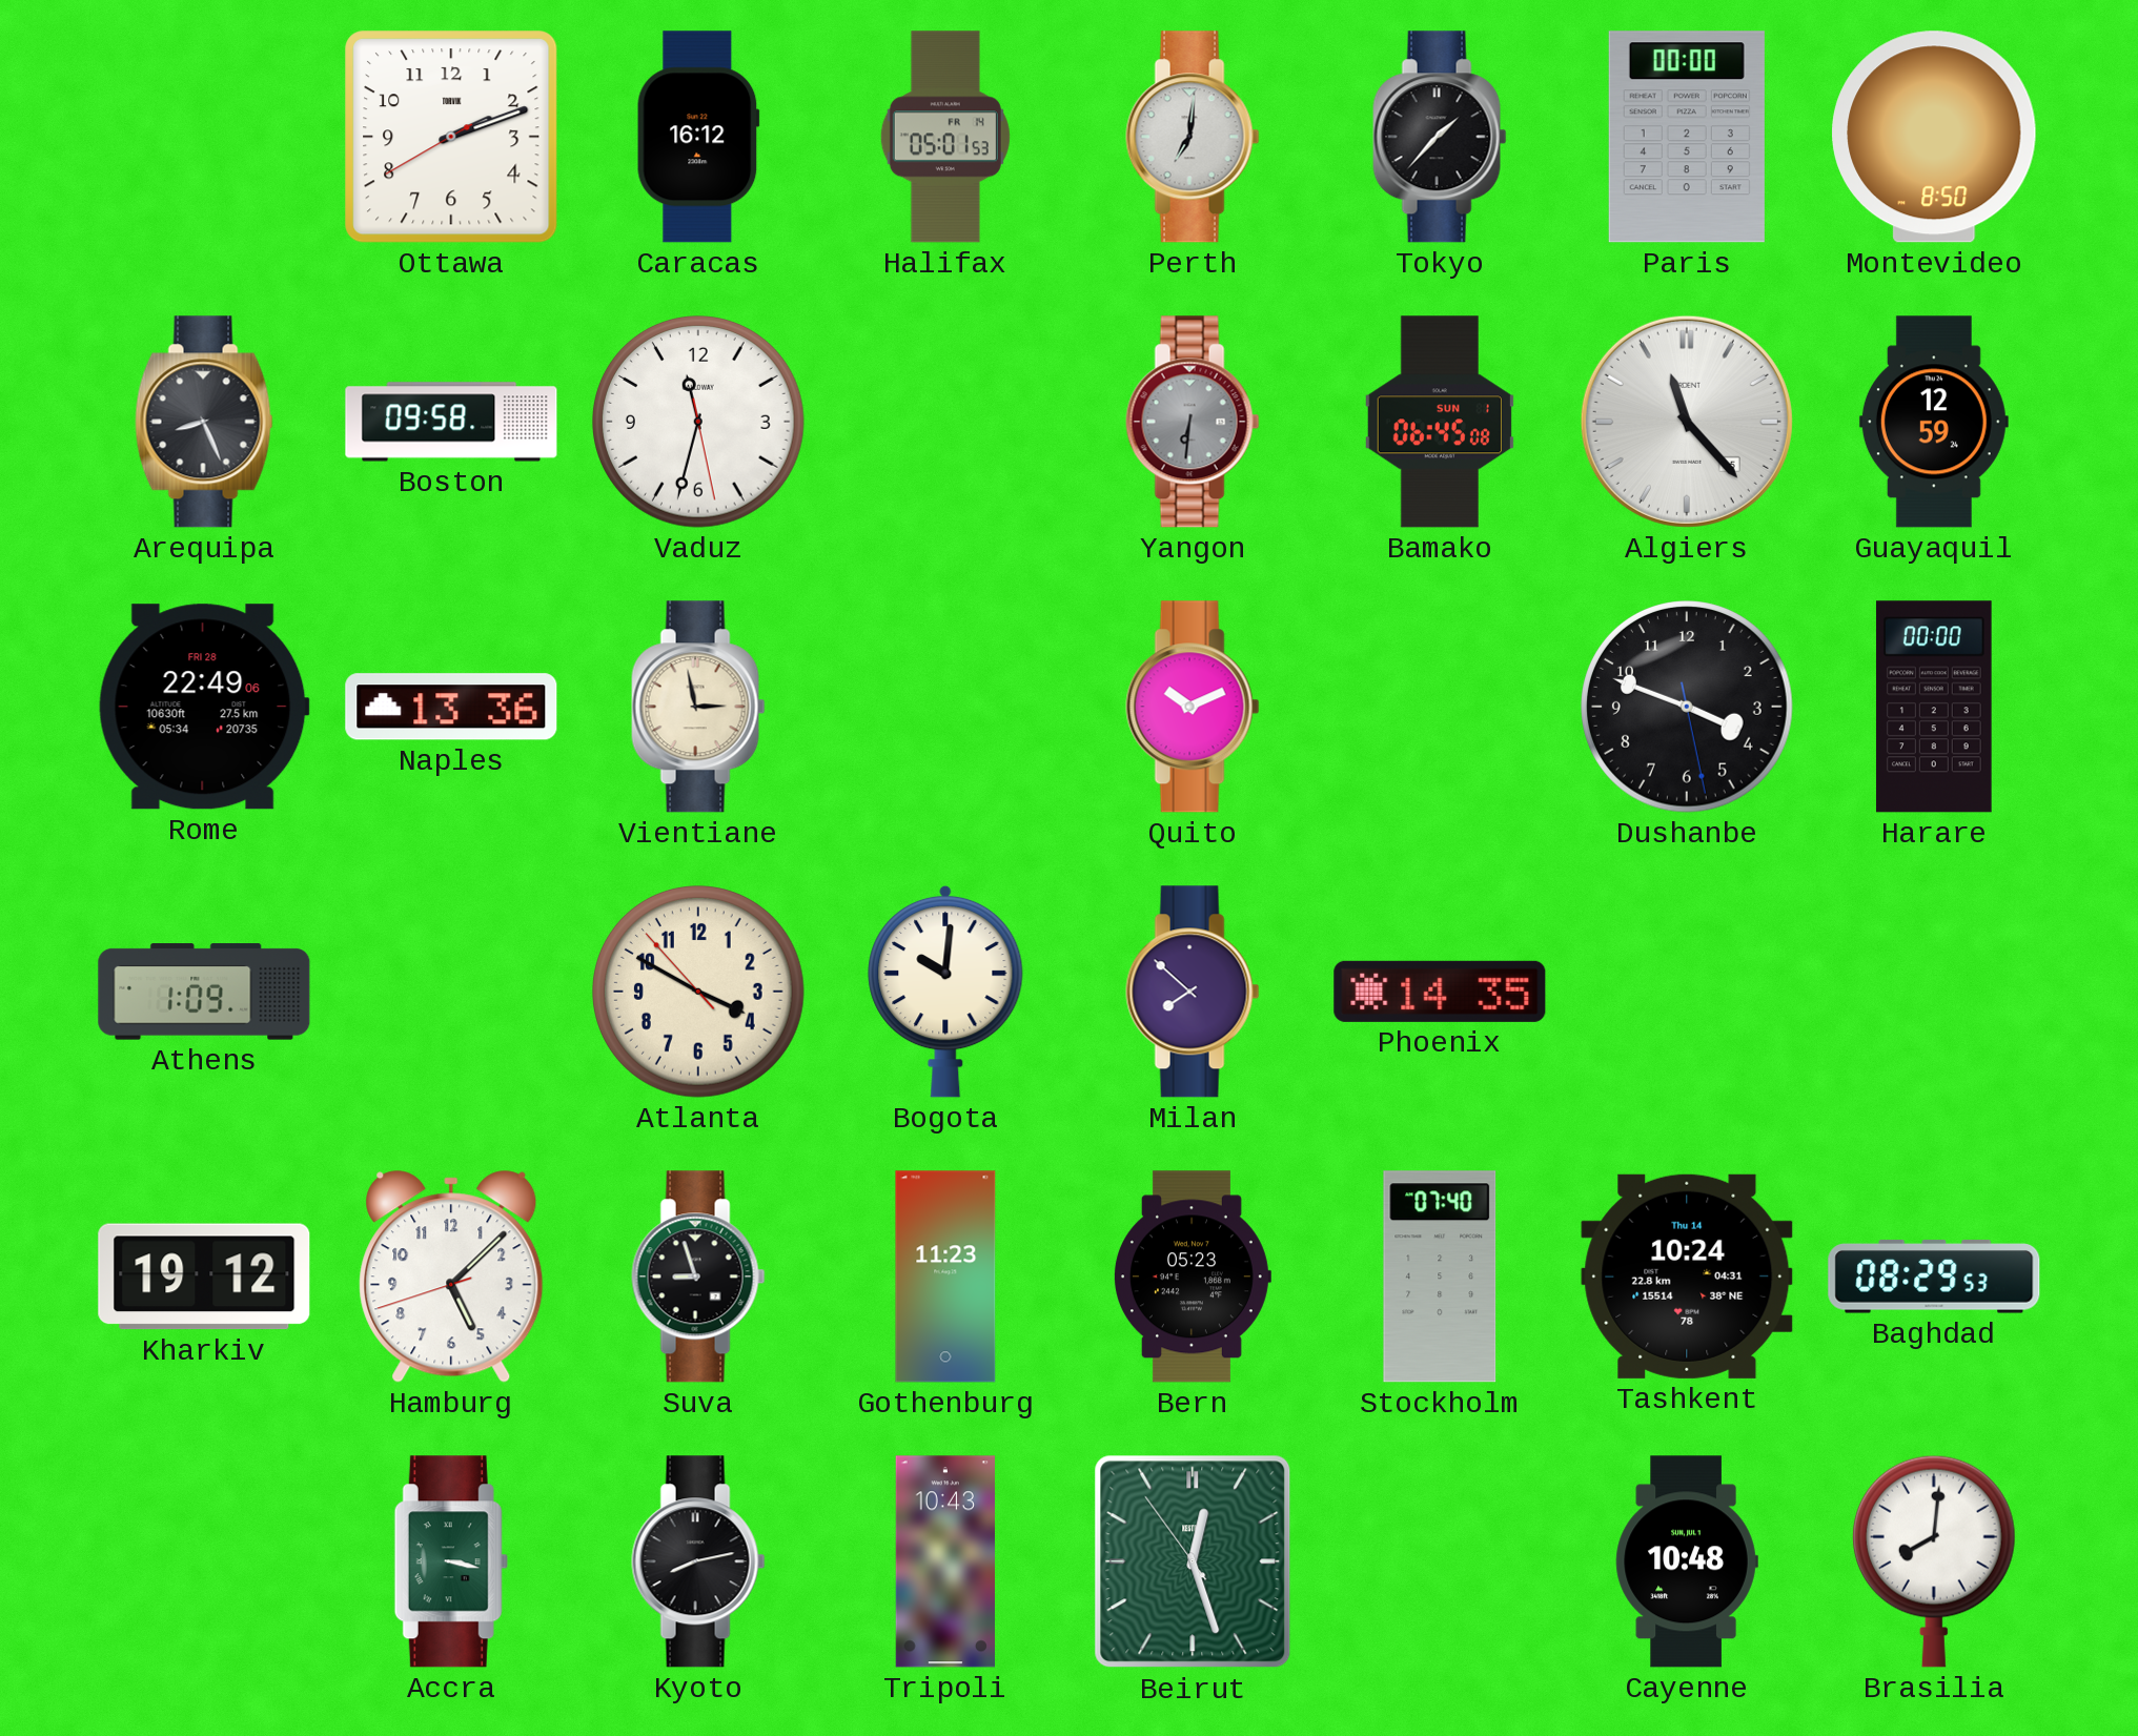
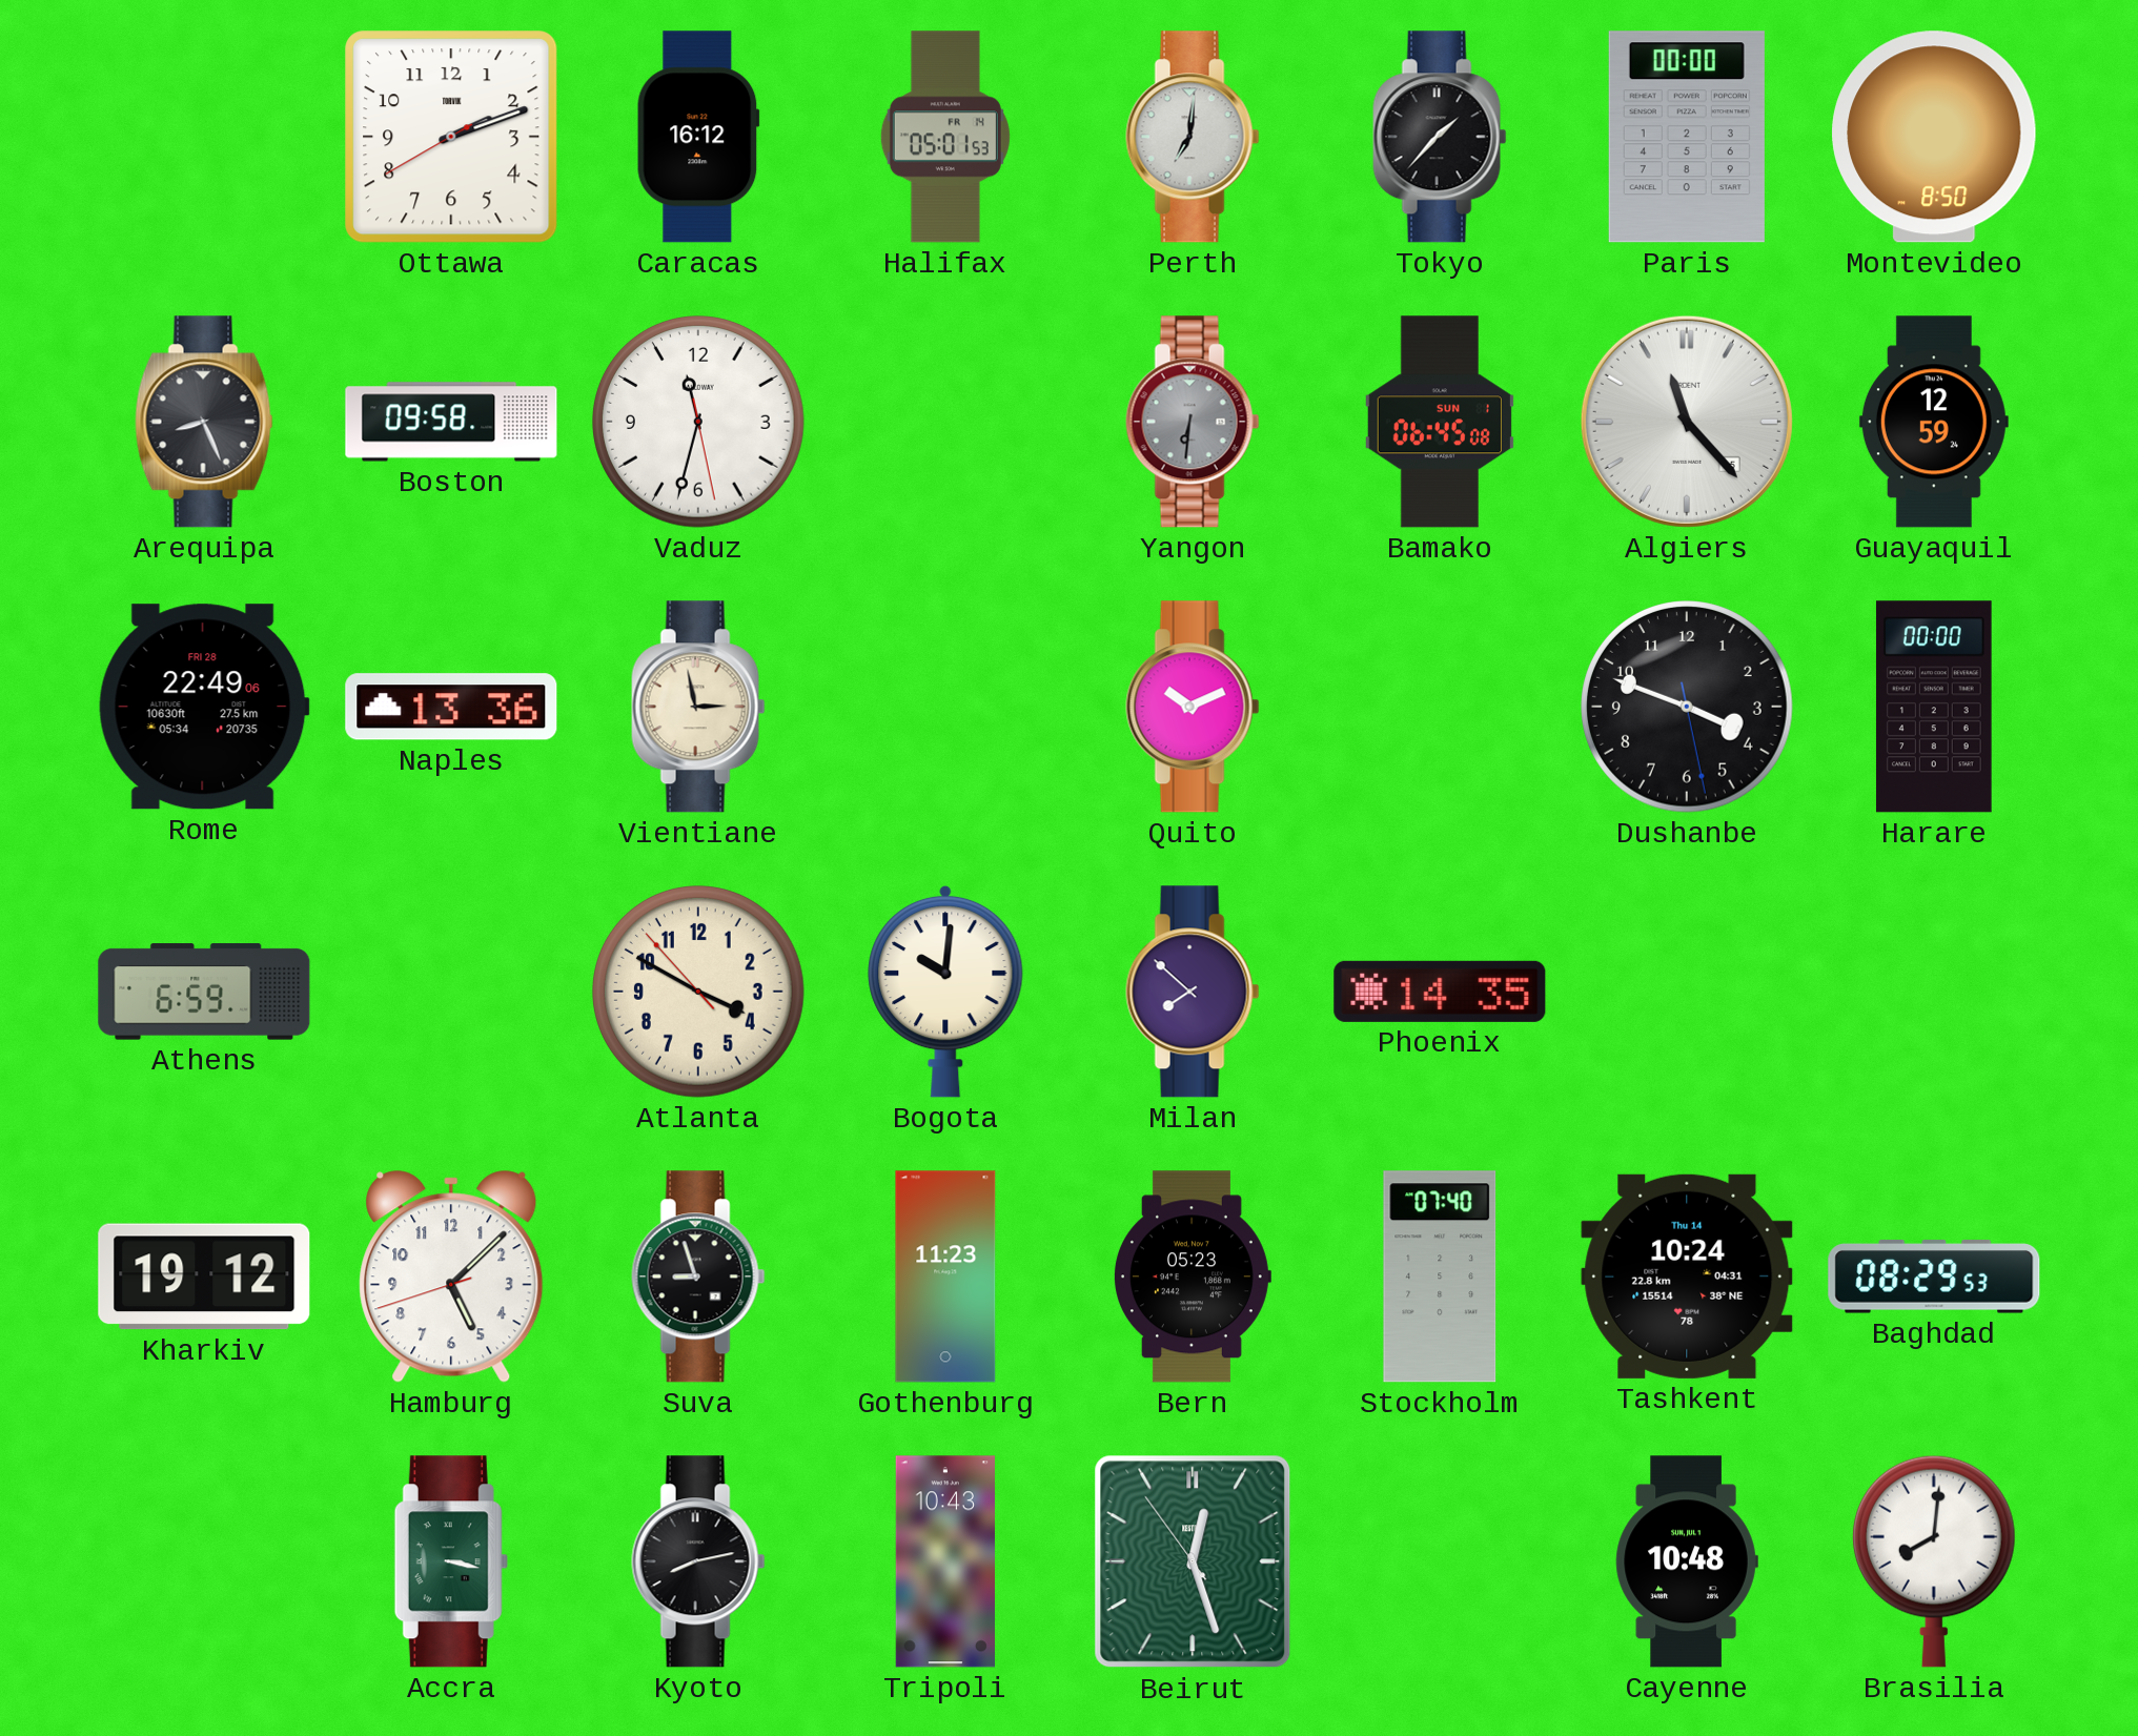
Athens: 1:09 -> 6:59
